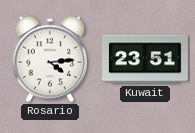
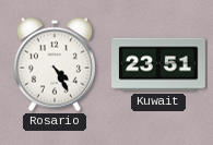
Rosario: 4:14 -> 4:25
